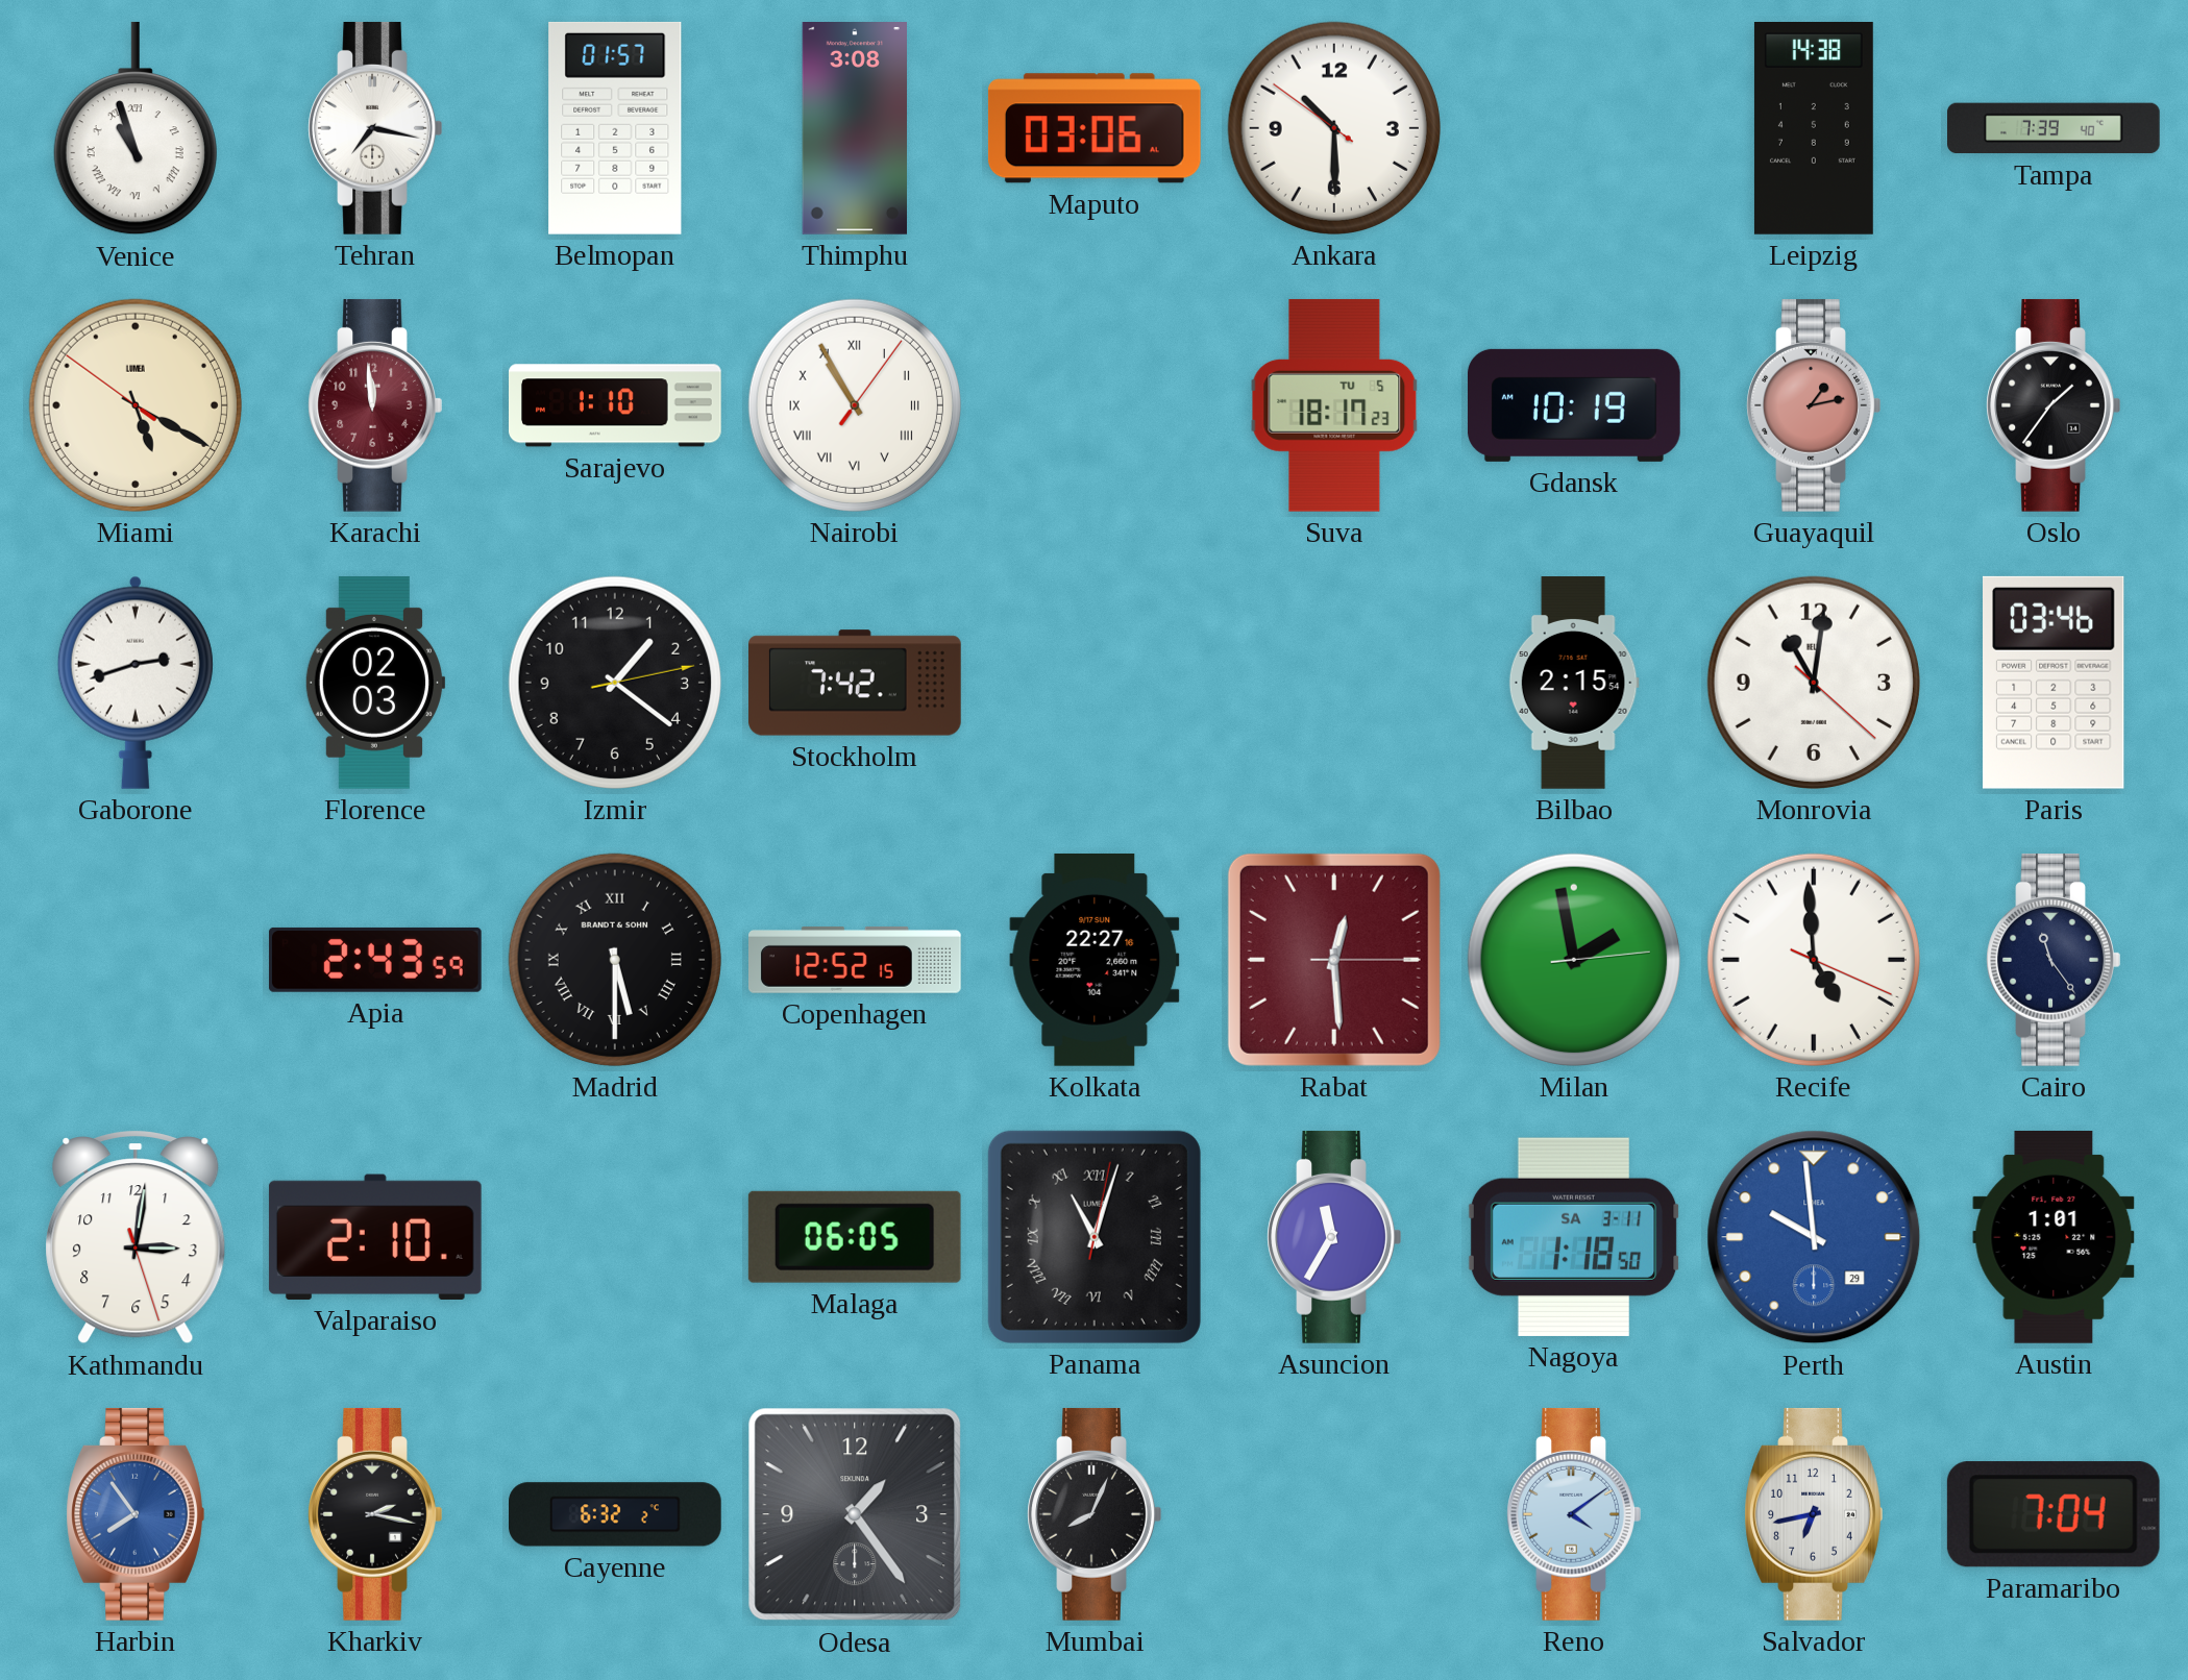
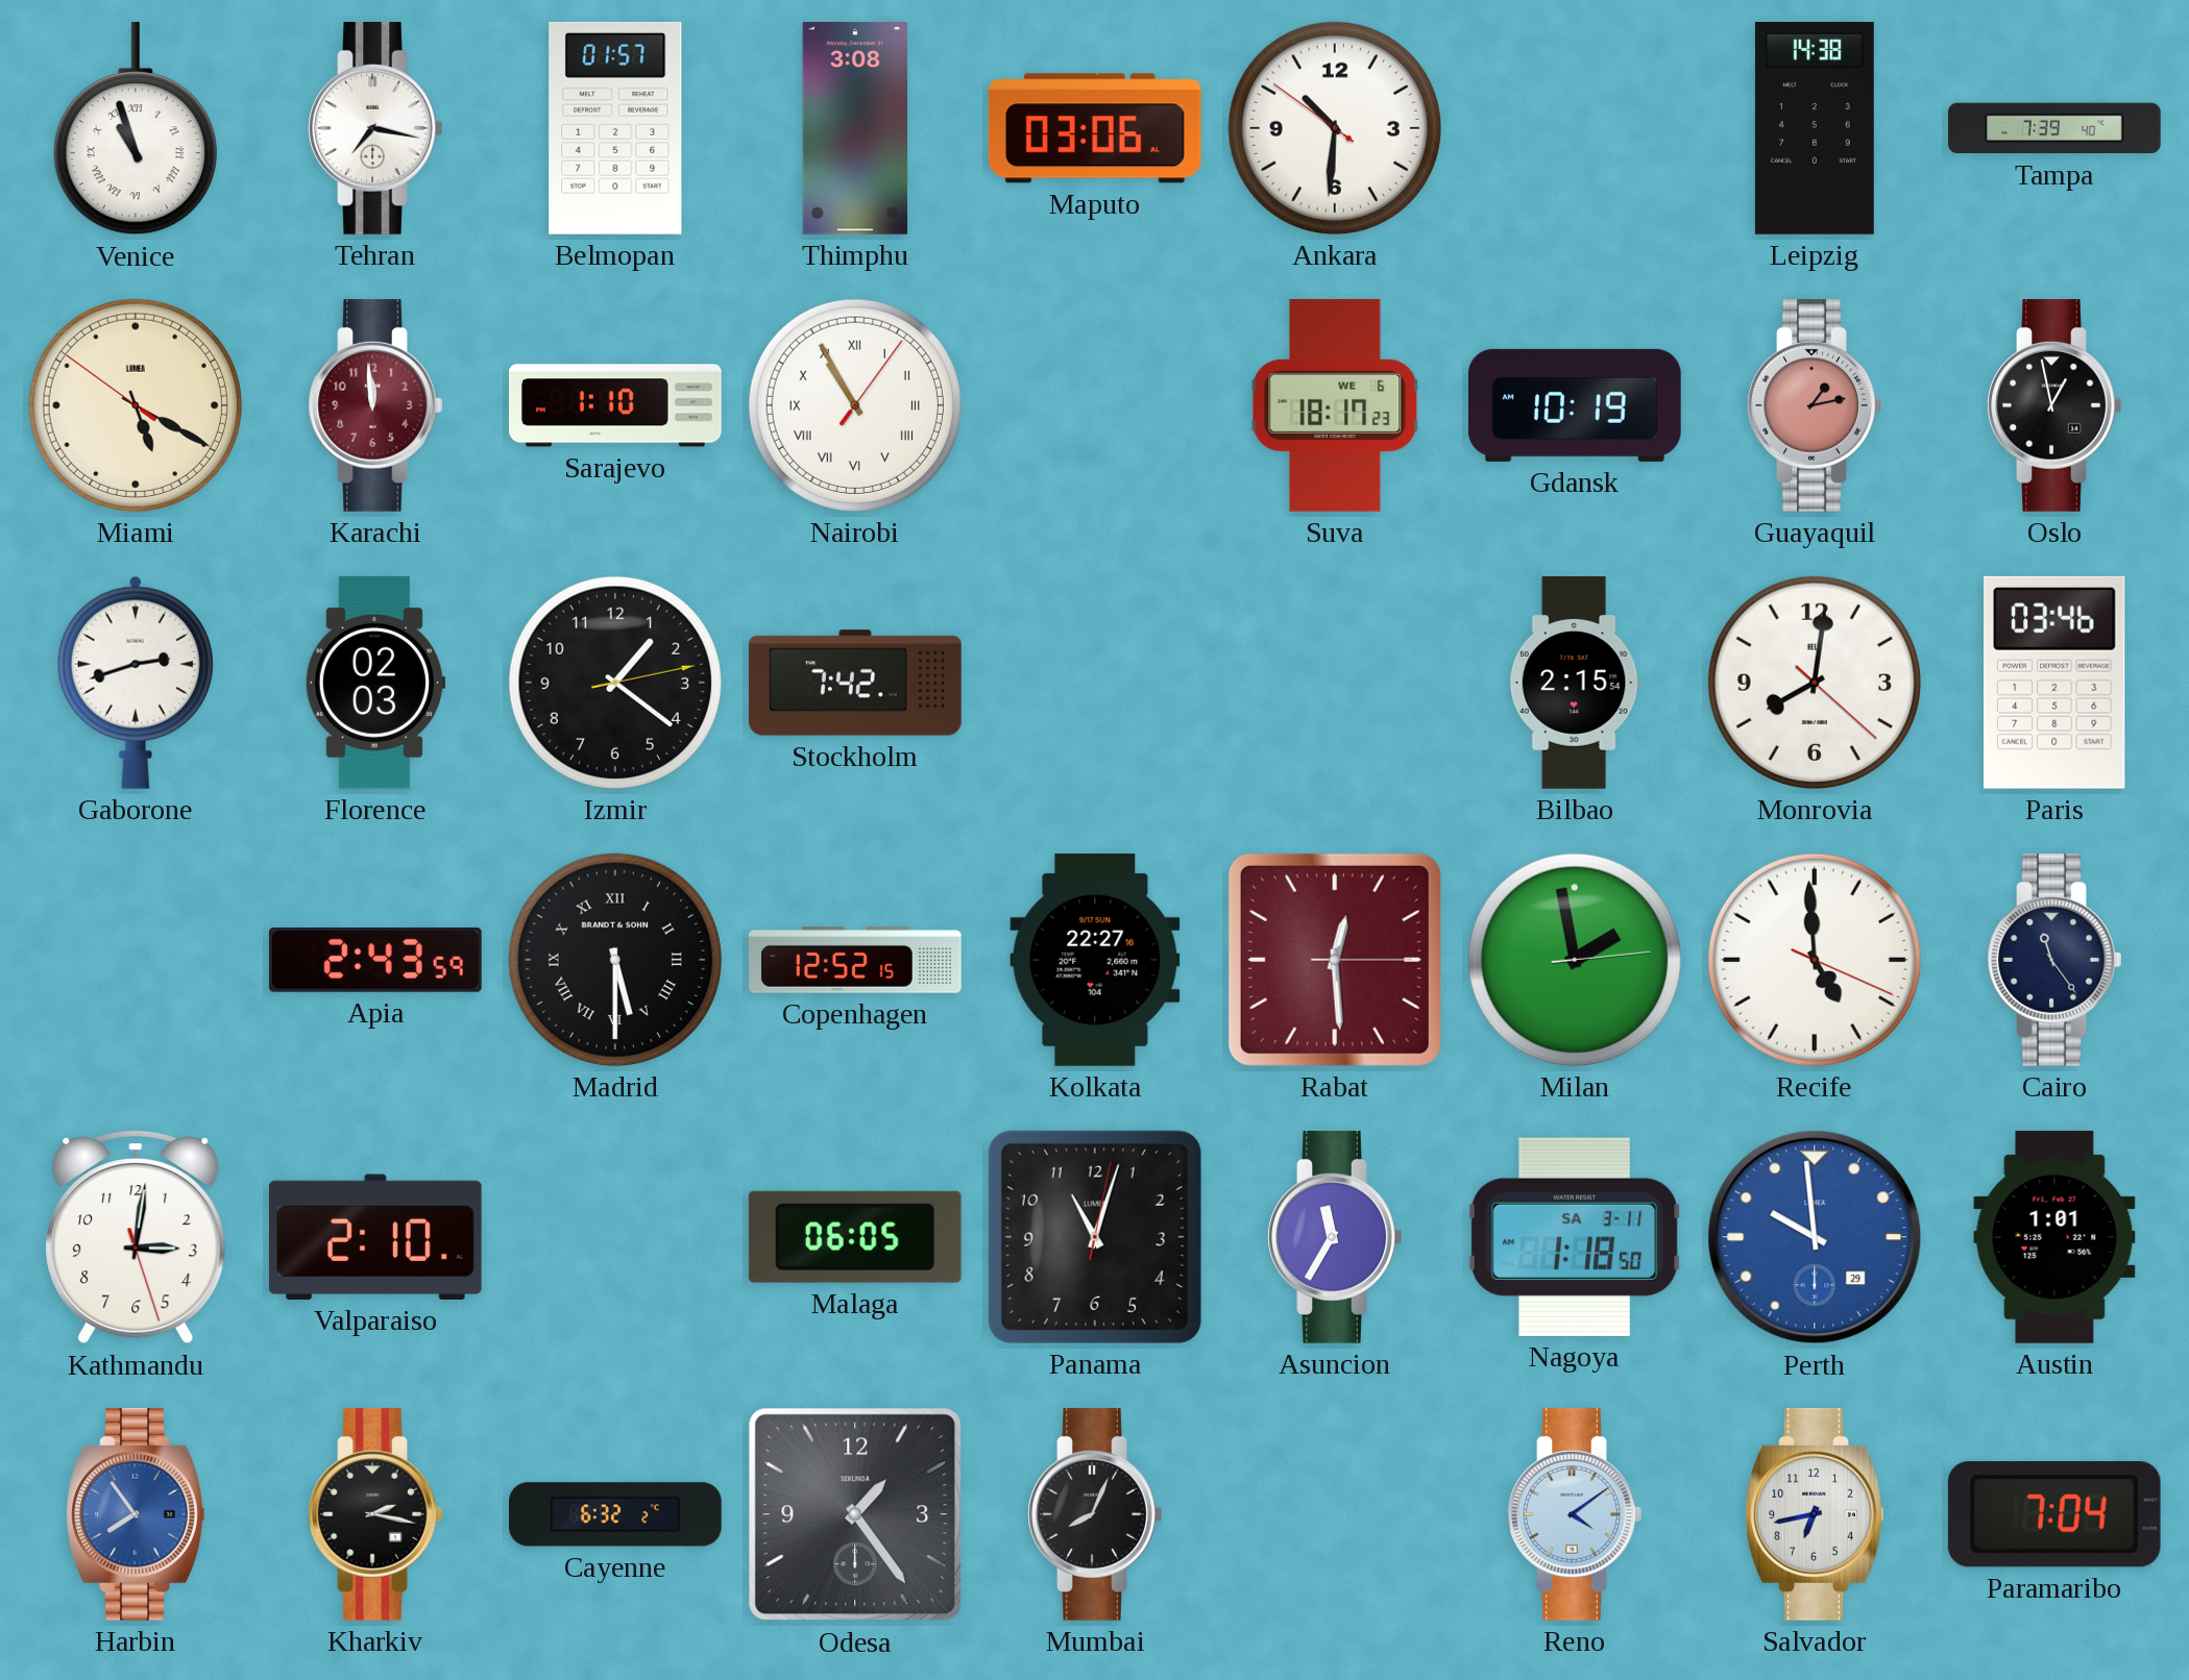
Ankara: 10:29 -> 10:30
Suva date: TU 5 -> WE 6
Oslo: 1:36 -> 12:58
Monrovia: 11:01 -> 8:01
Panama numerals: Roman -> Arabic
